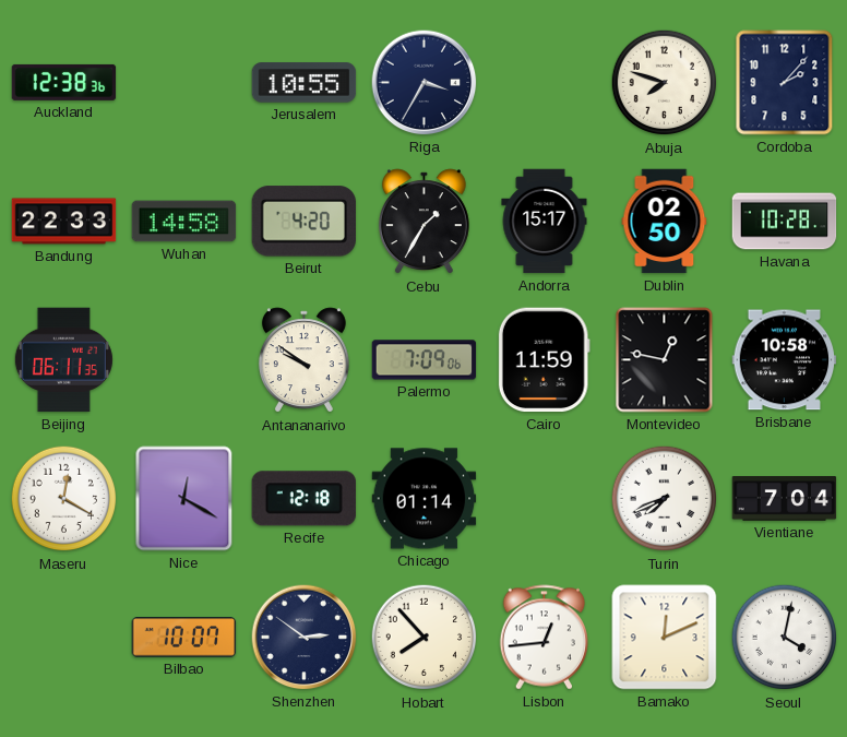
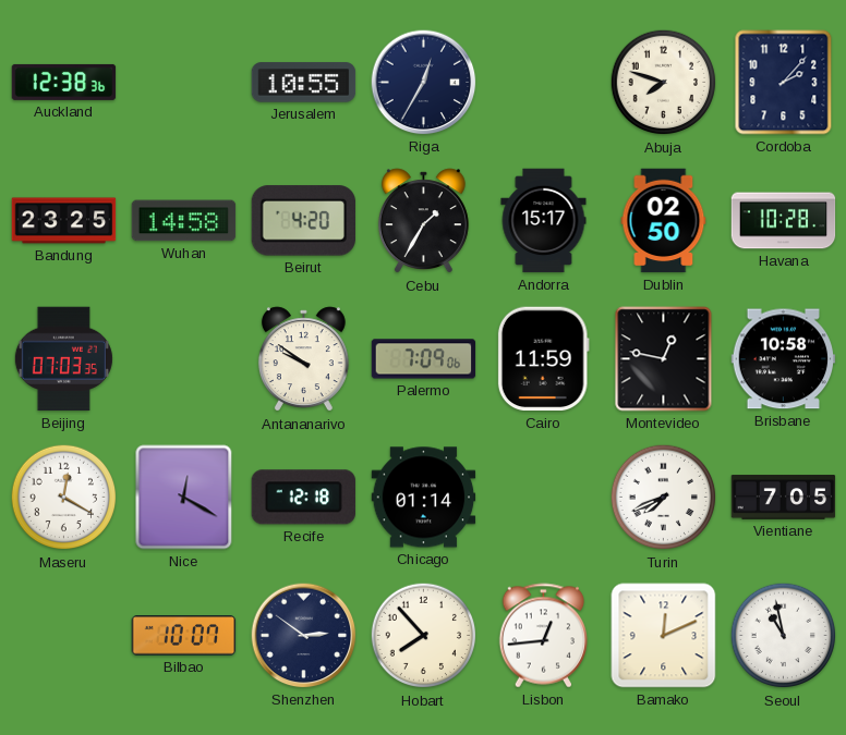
Riga: 3:35 -> 12:35
Bandung: 22:33 -> 23:25
Beijing: 06:11 -> 07:03
Vientiane: 7:04 -> 7:05
Seoul: 4:02 -> 10:58
